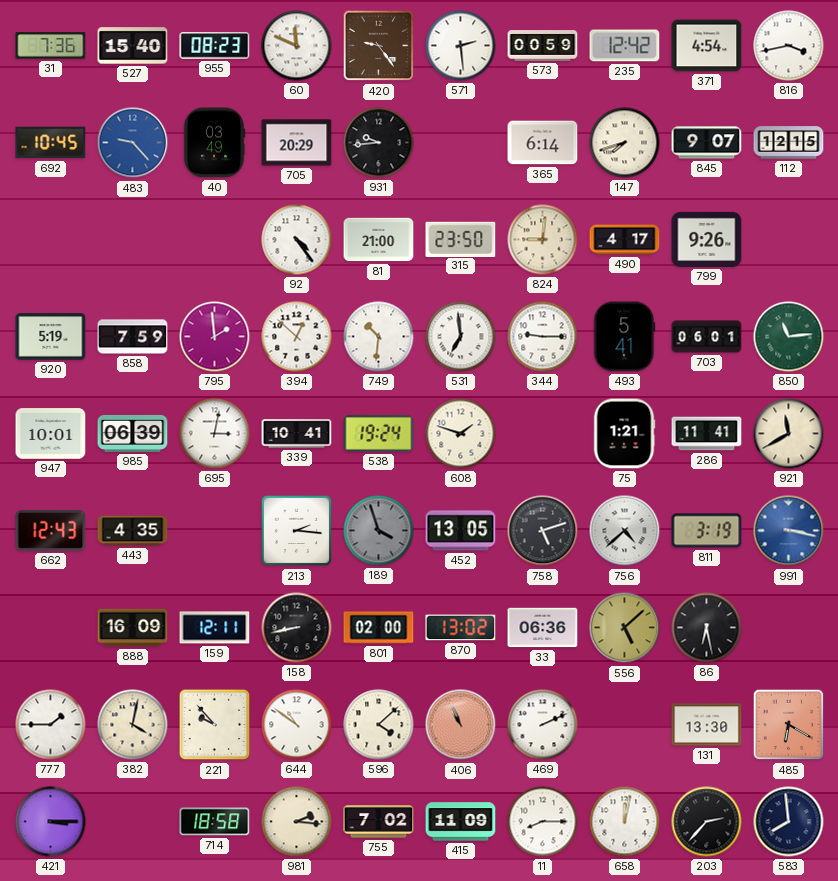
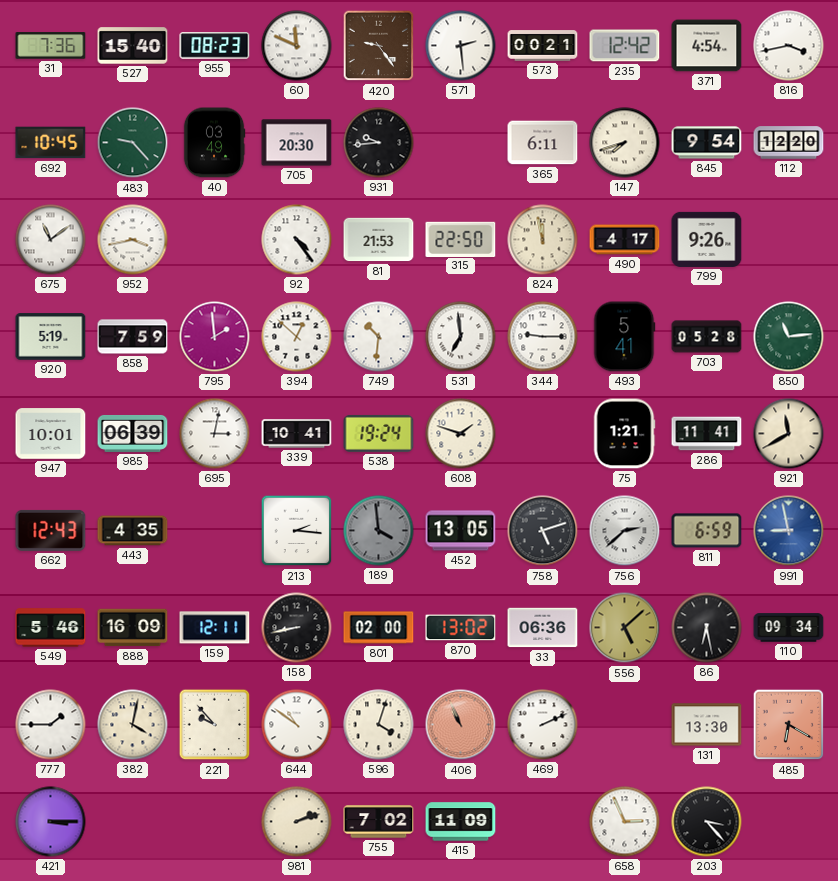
573: 00:59 -> 00:21
483 dial: blue -> green
705: 20:29 -> 20:30
365: 6:14 -> 6:11
845: 9:07 -> 9:54
112: 12:15 -> 12:20
675: none -> 11:09
952: none -> 3:43
81: 21:00 -> 21:53
315: 23:50 -> 22:50
824: 9:01 -> 11:58
703: 06:01 -> 05:28
189: 3:57 -> 3:59
756: 4:38 -> 2:38
811: 3:19 -> 6:59
991: 3:17 -> 8:58
549: none -> 5:46
110: none -> 09:34
596: 4:08 -> 4:03
714: 18:58 -> none
981: 2:16 -> 2:12
11: 8:15 -> none
658: 12:02 -> 2:56
203: 2:37 -> 3:23
583: 7:59 -> none
